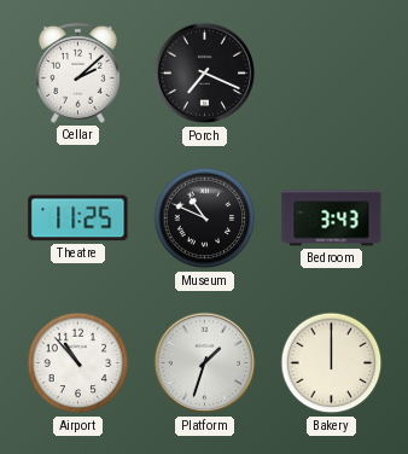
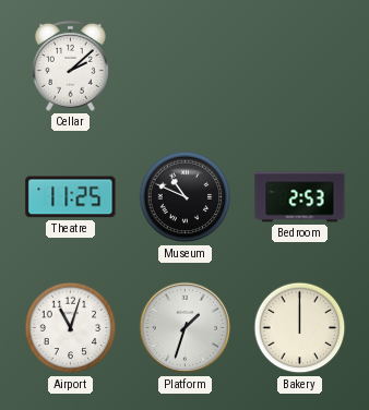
Porch: 7:19 -> none
Bedroom: 3:43 -> 2:53
Airport: 10:53 -> 11:03
